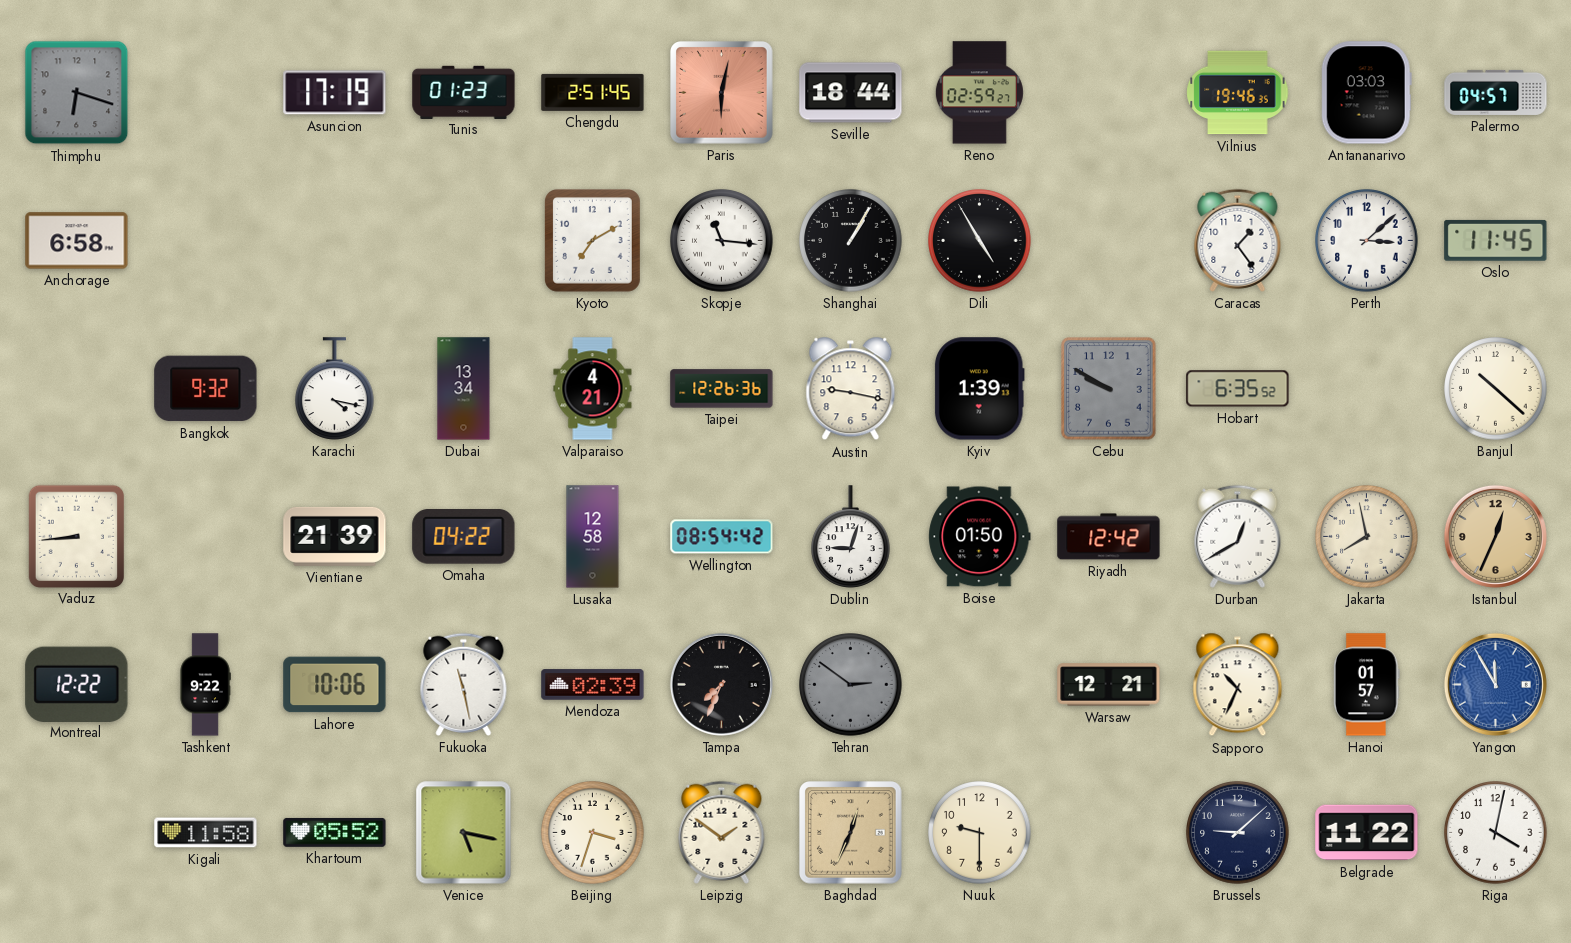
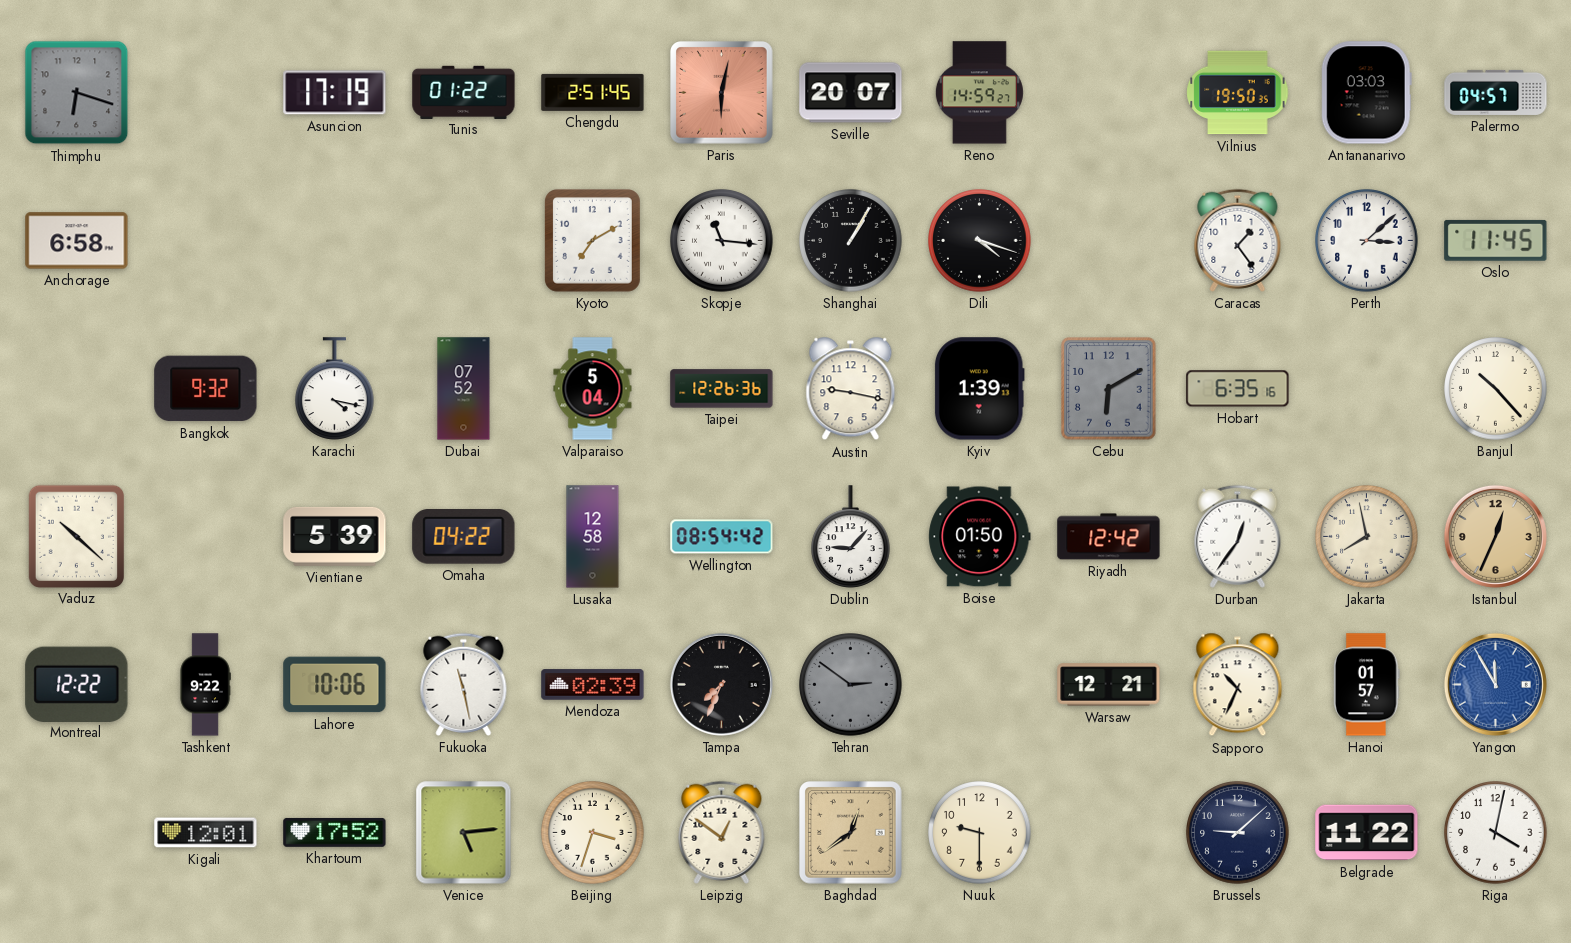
Tunis: 01:23 -> 01:22
Seville: 18:44 -> 20:07
Reno: 02:59 -> 14:59
Vilnius: 19:46 -> 19:50
Dili: 4:55 -> 4:18
Dubai: 13:34 -> 07:52
Valparaiso: 4:21 -> 5:04
Cebu: 9:50 -> 6:10
Hobart: 6:35:52 -> 6:35:16
Banjul: 10:22 -> 10:23
Vaduz: 8:44 -> 10:22
Vientiane: 21:39 -> 5:39
Dublin: 9:03 -> 9:07
Durban: 12:40 -> 12:36
Kigali: 11:58 -> 12:01
Khartoum: 05:52 -> 17:52
Venice: 5:17 -> 5:14
Leipzig: 1:51 -> 12:51
Baghdad: 12:34 -> 12:39
